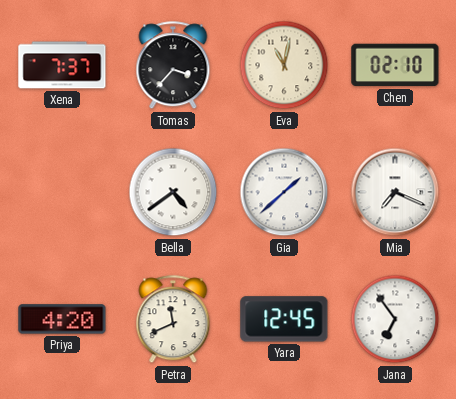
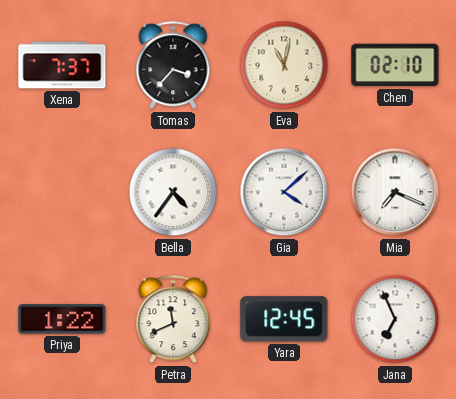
Bella: 4:39 -> 4:36
Gia: 1:38 -> 4:08
Priya: 4:20 -> 1:22
Jana: 6:54 -> 6:56
